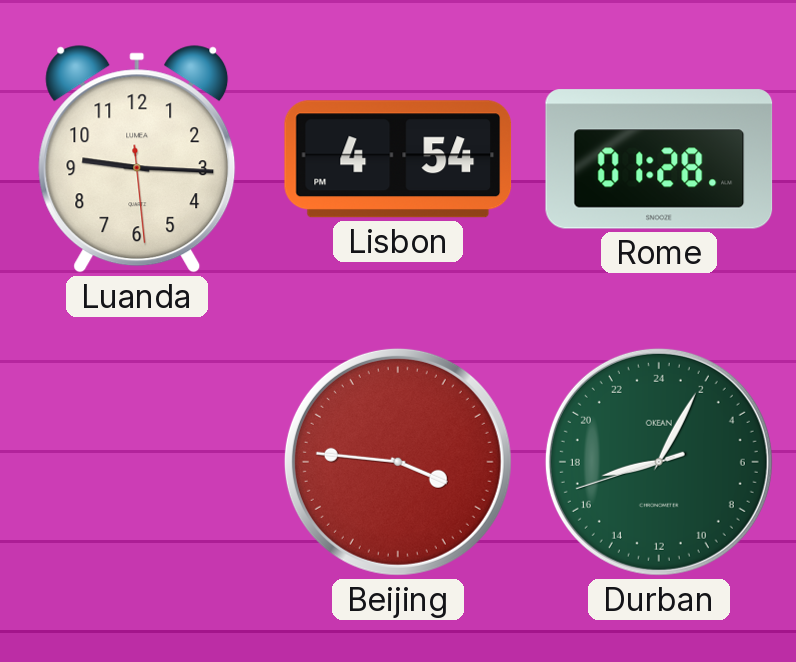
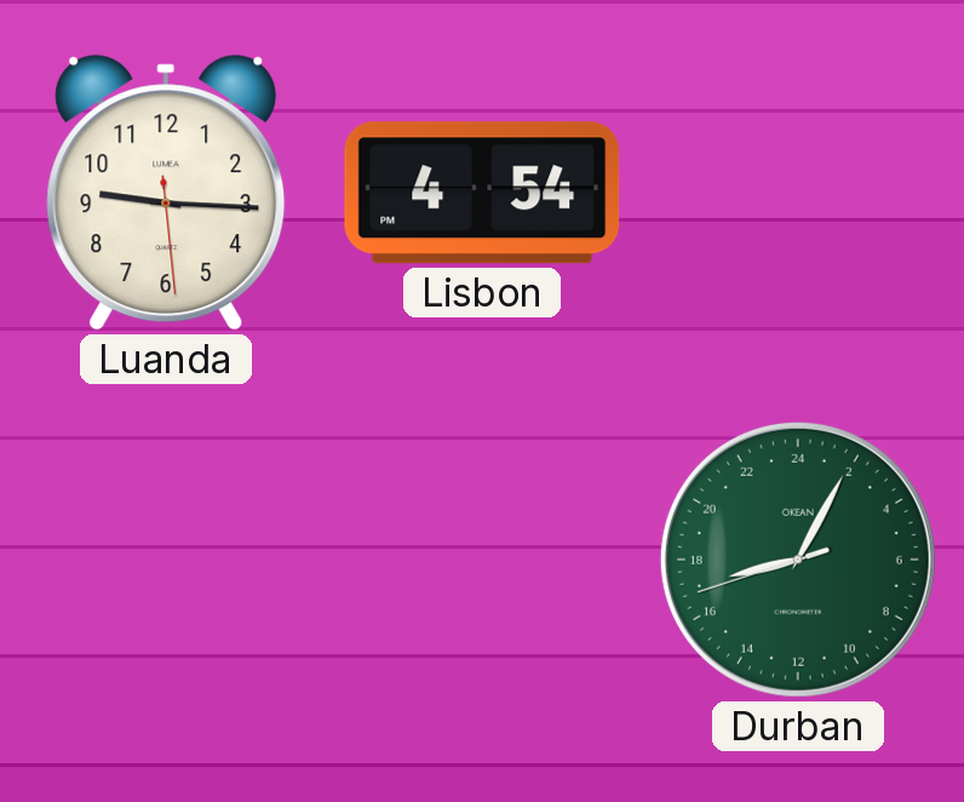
Rome: 01:28 -> none
Beijing: 3:46 -> none
